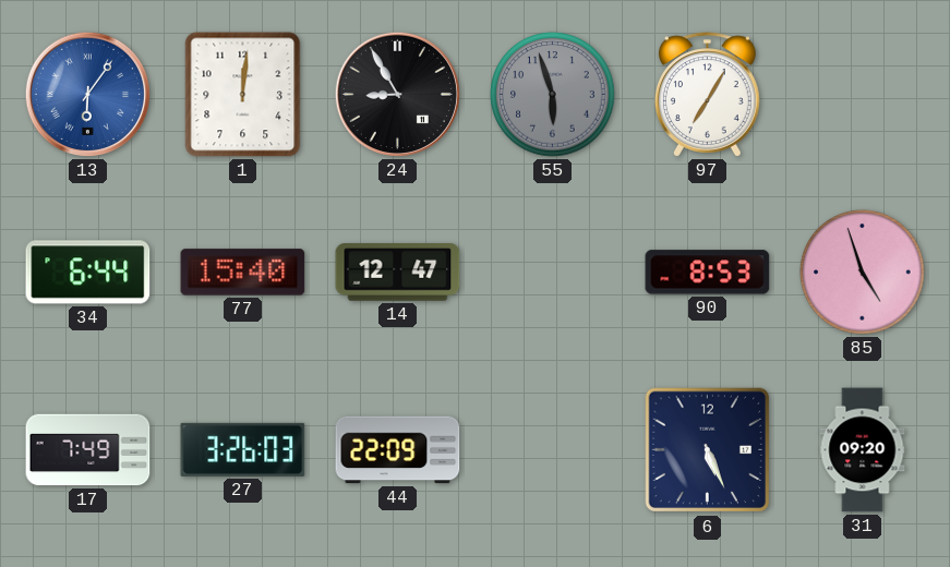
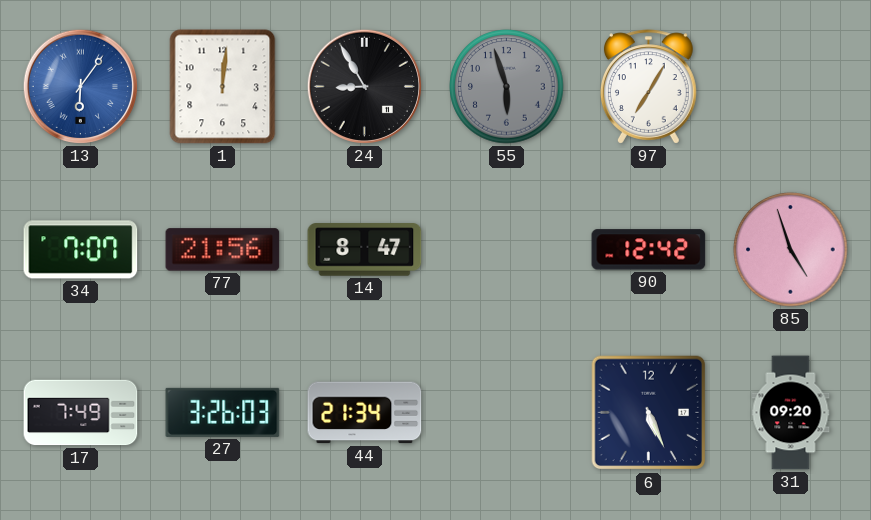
34: 6:44 -> 7:07
77: 15:40 -> 21:56
14: 12:47 -> 8:47
90: 8:53 -> 12:42
44: 22:09 -> 21:34
